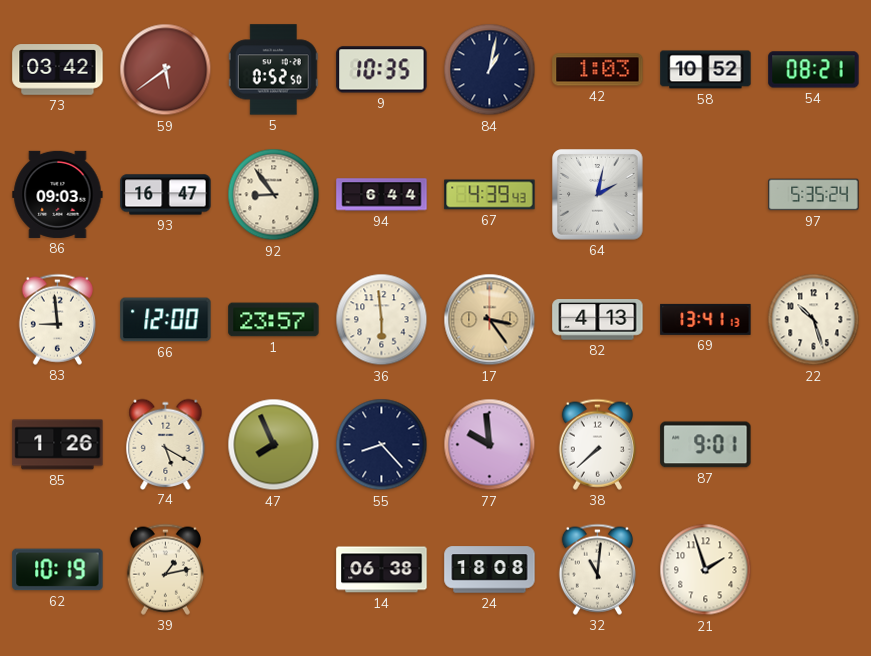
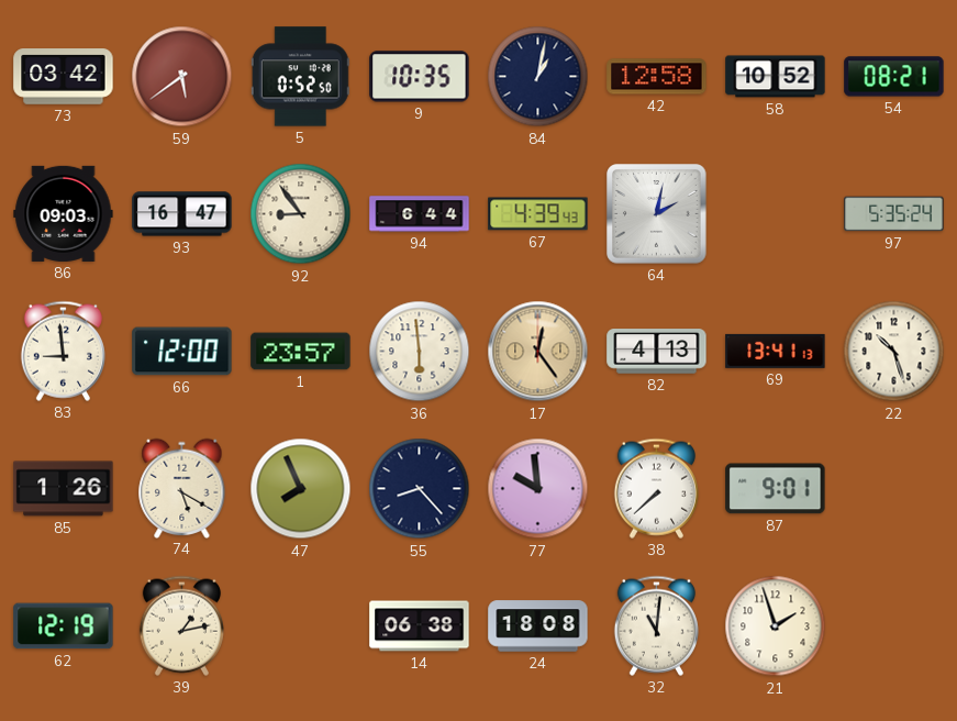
42: 1:03 -> 12:58
17: 3:24 -> 12:24
62: 10:19 -> 12:19
